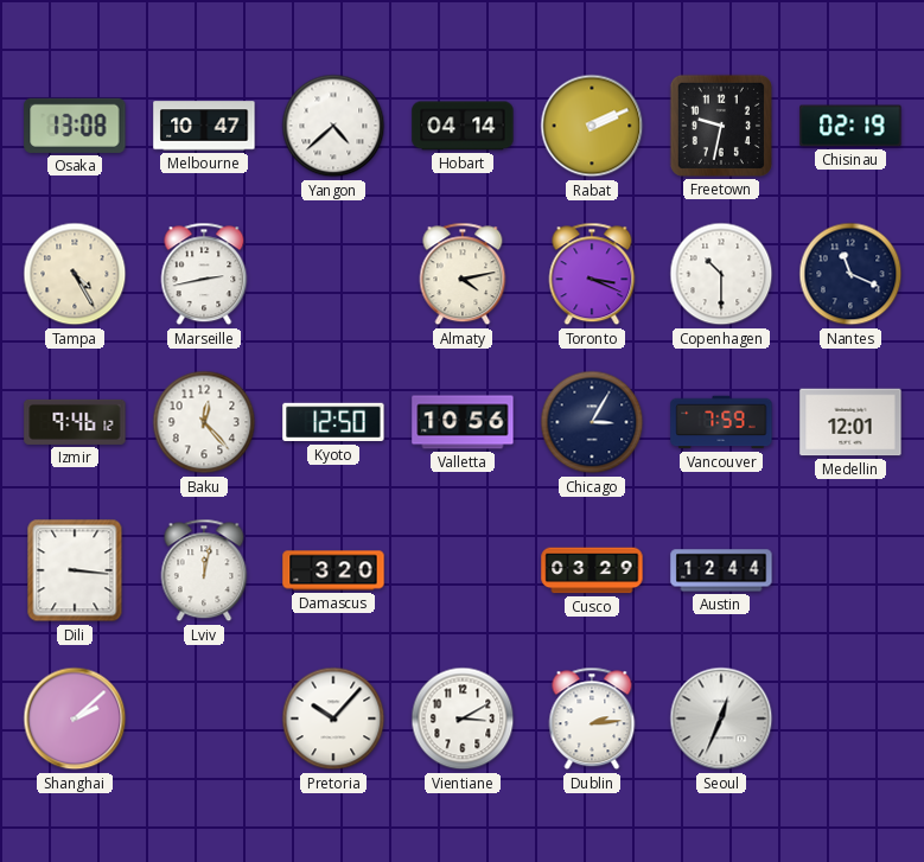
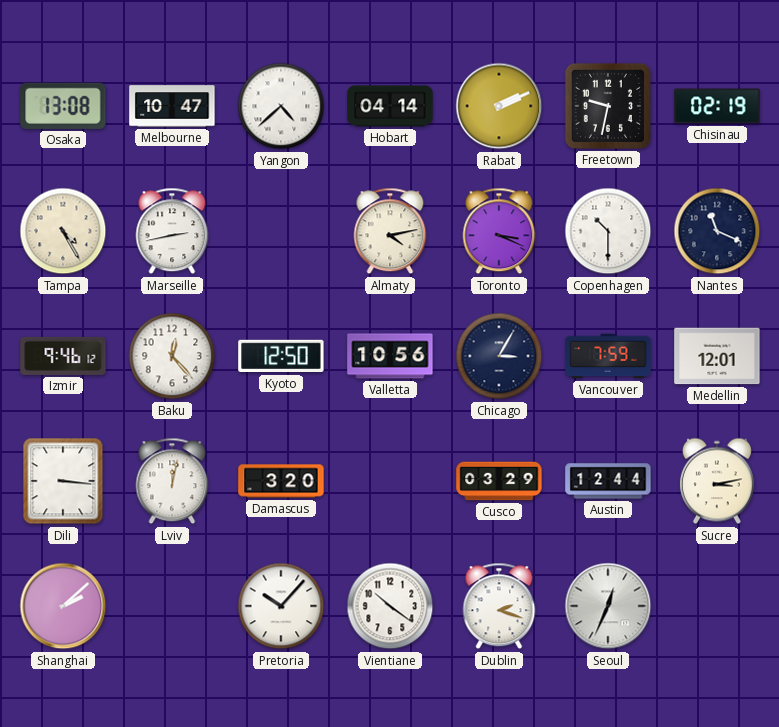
Sucre: none -> 3:13
Vientiane: 3:10 -> 10:21
Dublin: 2:14 -> 2:18
